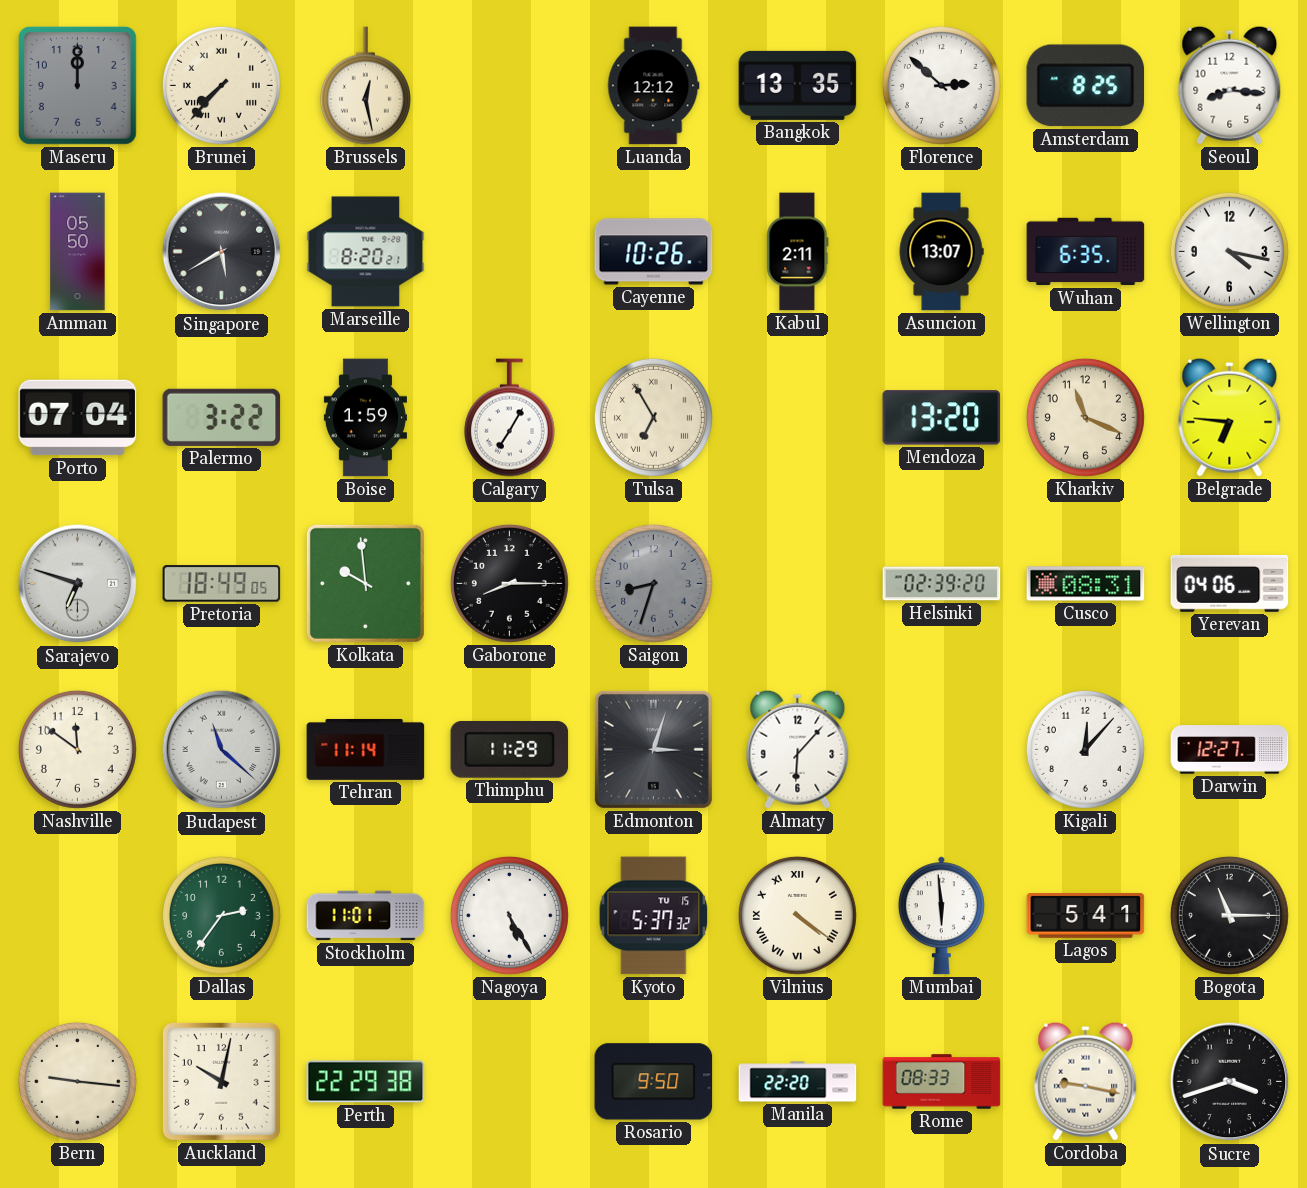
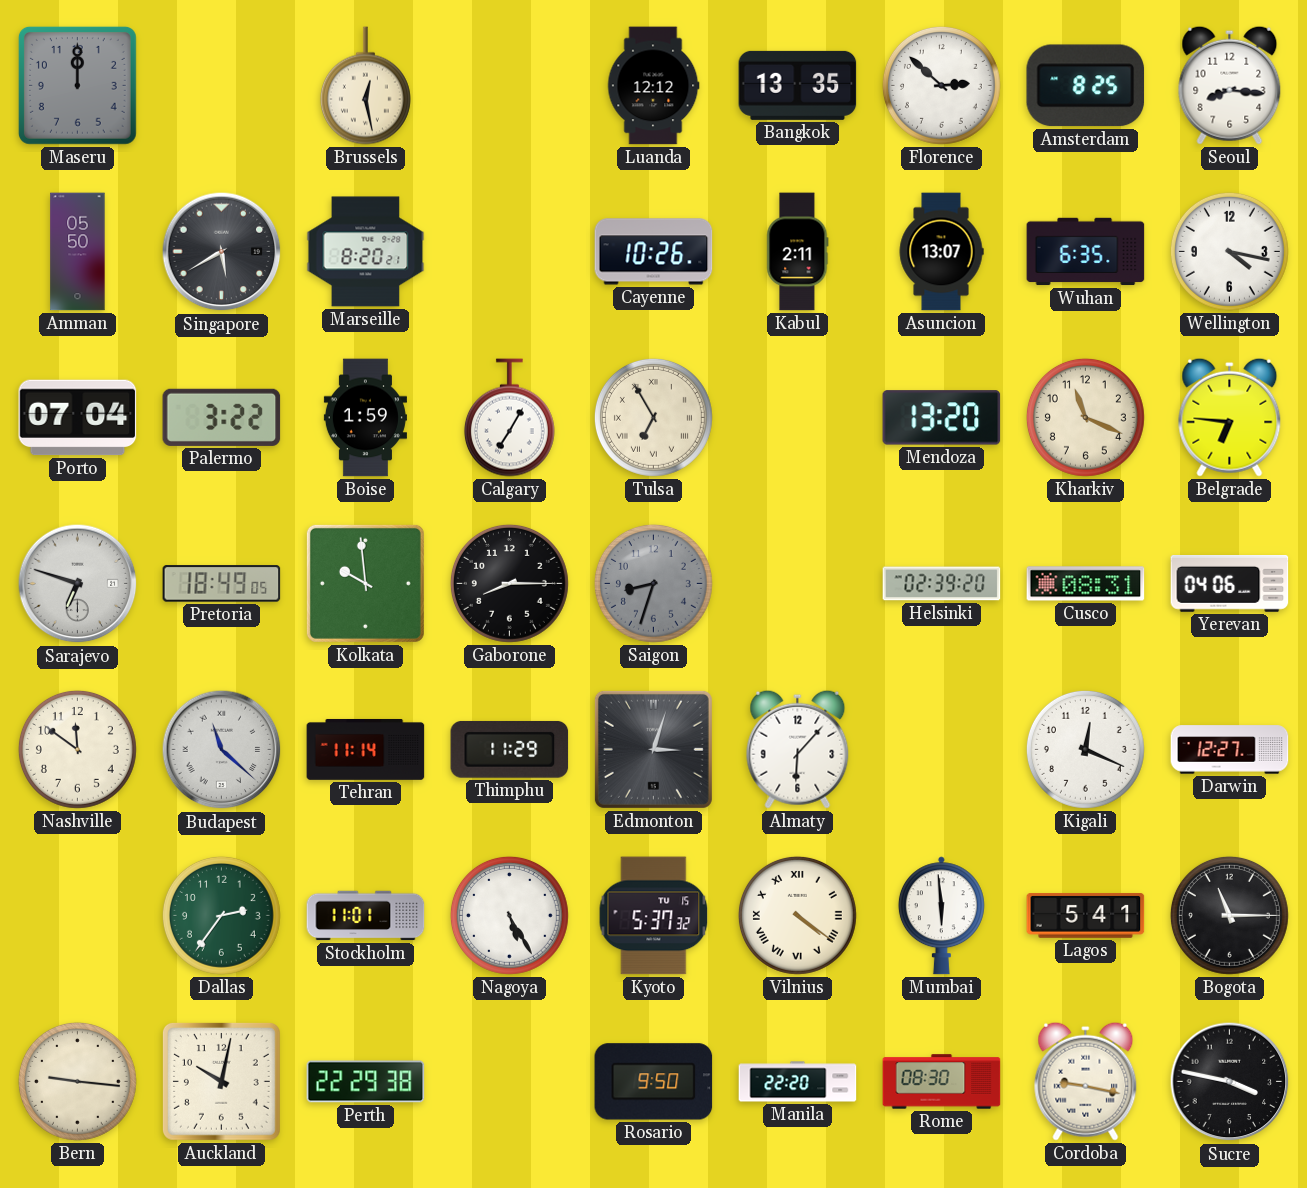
Brunei: 7:37 -> none
Kigali: 12:07 -> 12:19
Rome: 08:33 -> 08:30
Sucre: 3:42 -> 3:47
